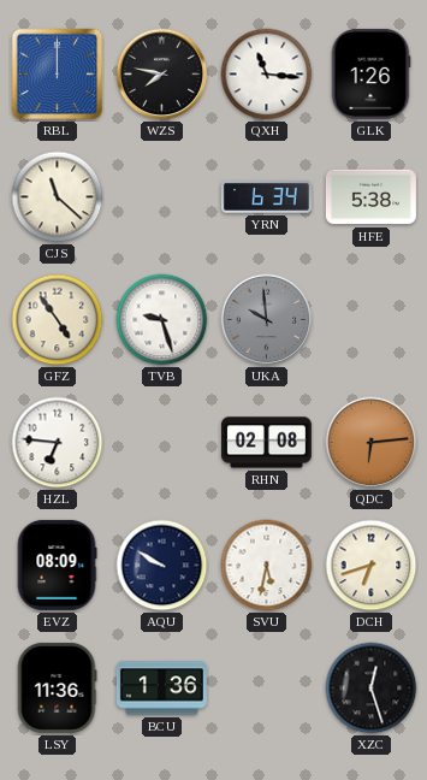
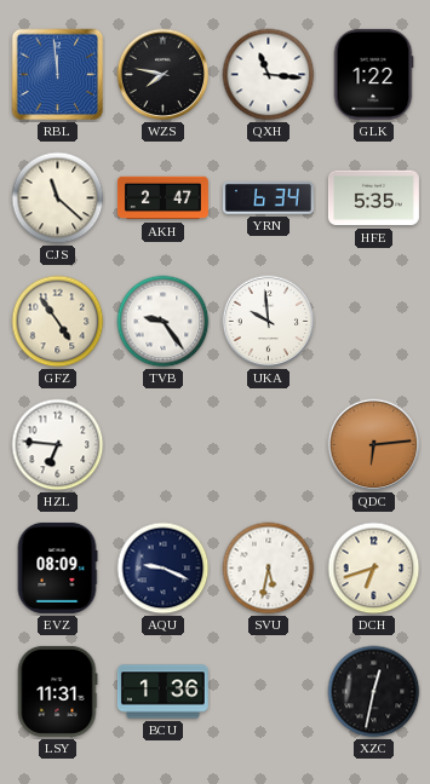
RBL: 12:00 -> 11:59
GLK: 1:26 -> 1:22
AKH: none -> 2:47
HFE: 5:38 -> 5:35
TVB: 9:27 -> 9:24
UKA dial: grey -> white
RHN: 02:08 -> none
AQU: 9:50 -> 9:19
LSY: 11:36 -> 11:31
XZC: 12:27 -> 12:32
